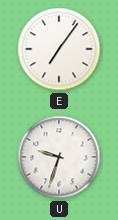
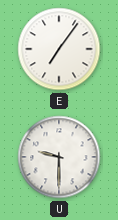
U: 9:33 -> 9:30
